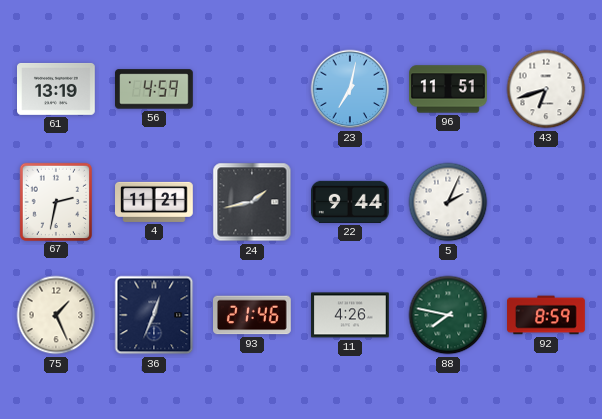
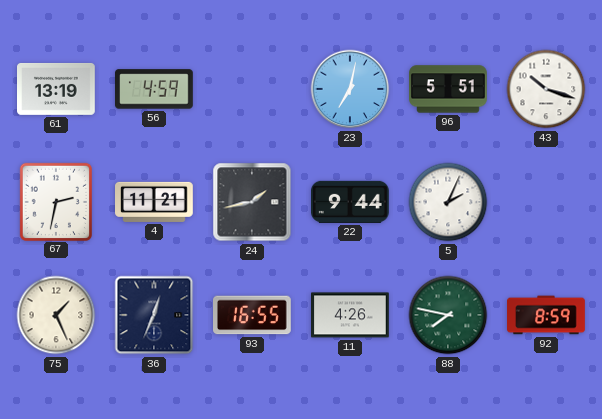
96: 11:51 -> 5:51
43: 6:42 -> 10:18
93: 21:46 -> 16:55
